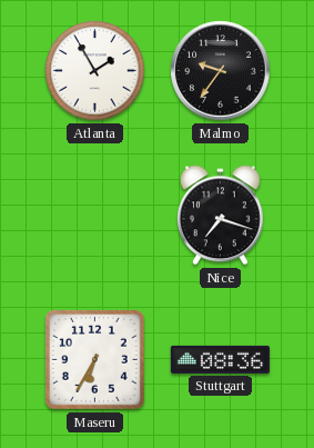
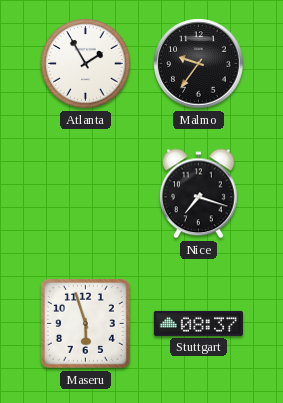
Maseru: 6:35 -> 5:57
Stuttgart: 08:36 -> 08:37
